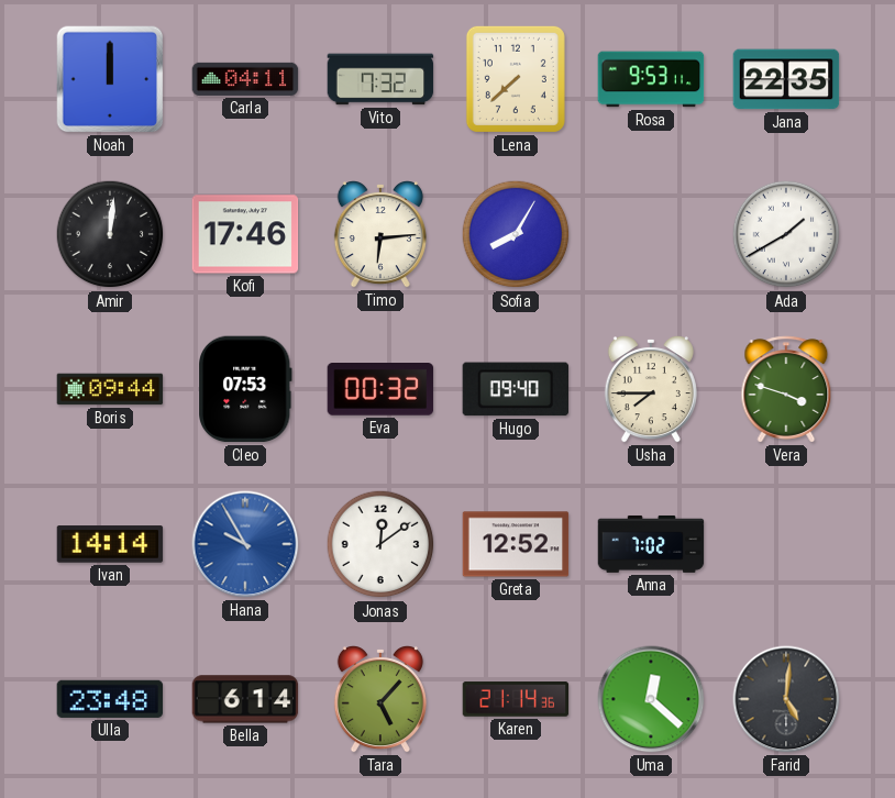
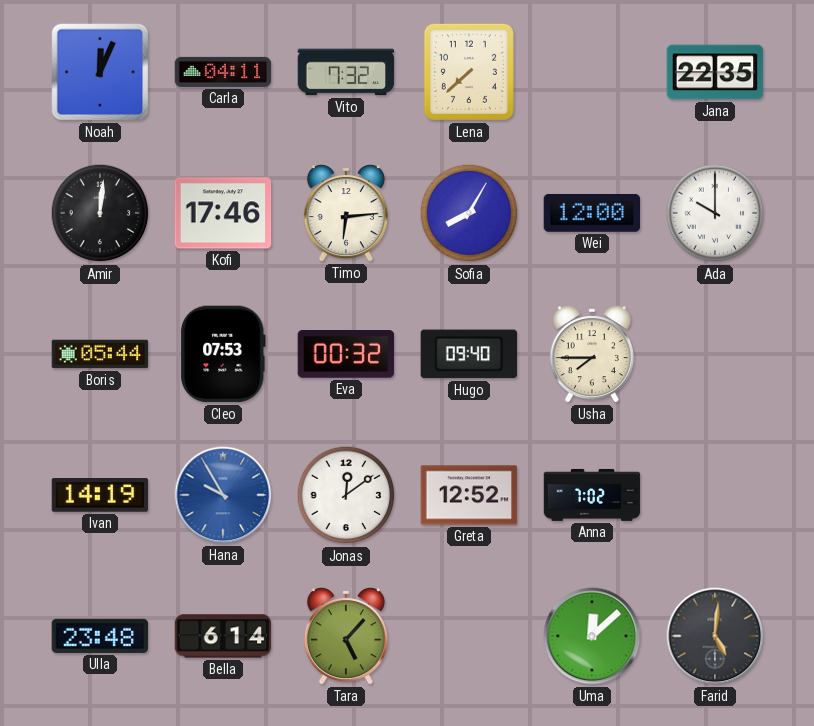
Noah: 12:00 -> 12:04
Rosa: 9:53 -> none
Wei: none -> 12:00
Ada: 1:40 -> 10:00
Boris: 09:44 -> 05:44
Vera: 3:48 -> none
Ivan: 14:14 -> 14:19
Karen: 21:14 -> none
Uma: 12:22 -> 12:08
